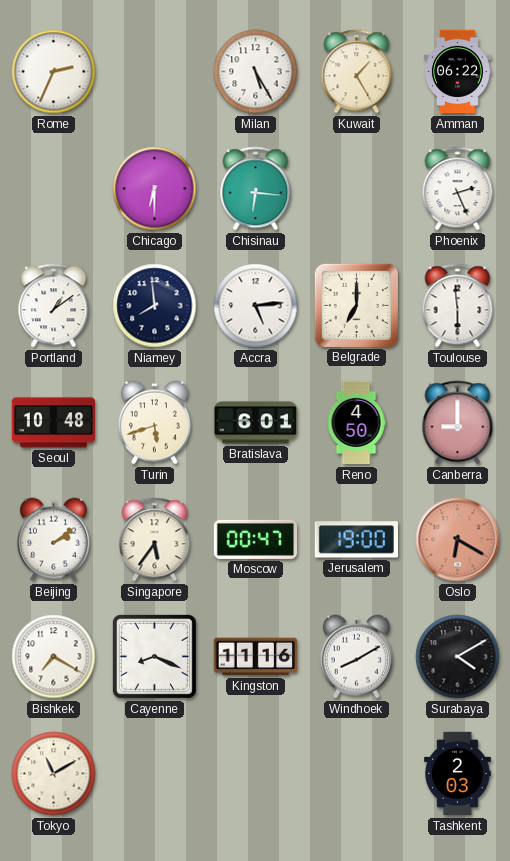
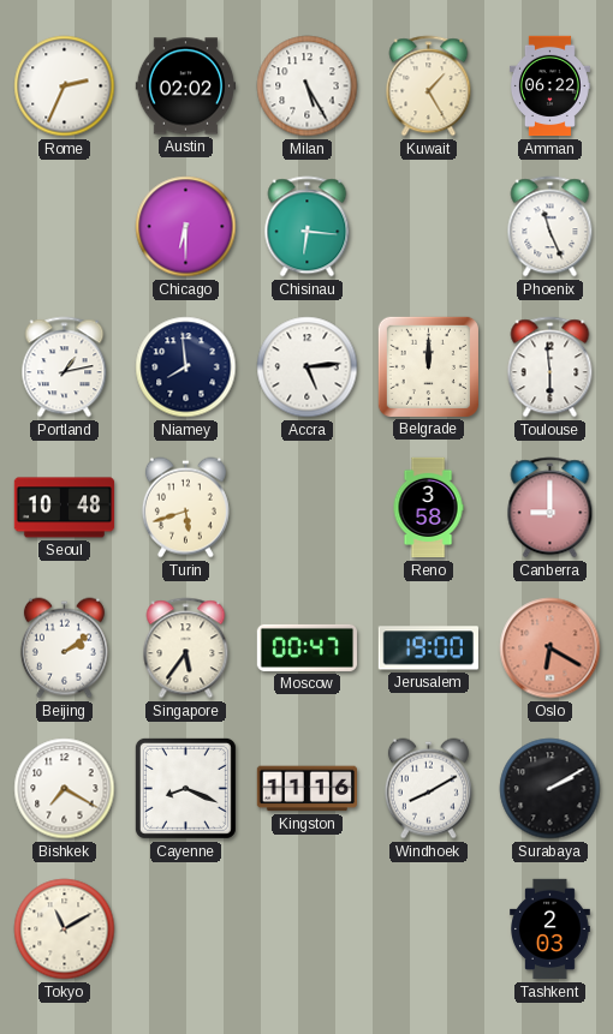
Austin: none -> 02:02
Phoenix: 2:26 -> 11:26
Portland: 1:09 -> 1:13
Belgrade: 7:00 -> 12:00
Bratislava: 6:01 -> none
Reno: 4:50 -> 3:58
Surabaya: 4:10 -> 2:10
